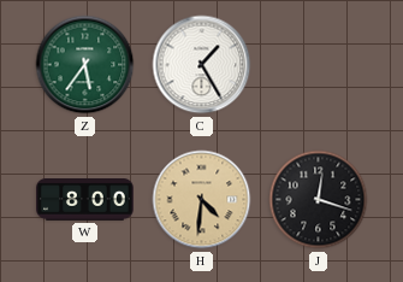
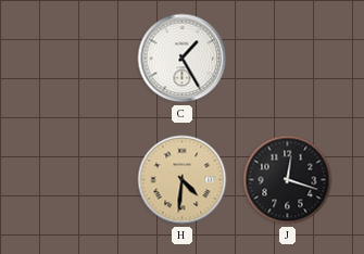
Z: 5:36 -> none
W: 8:00 -> none
